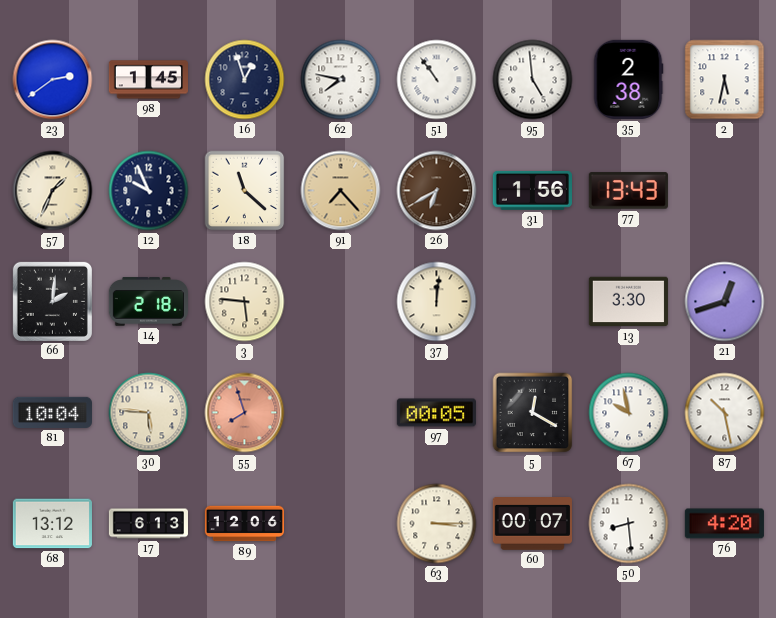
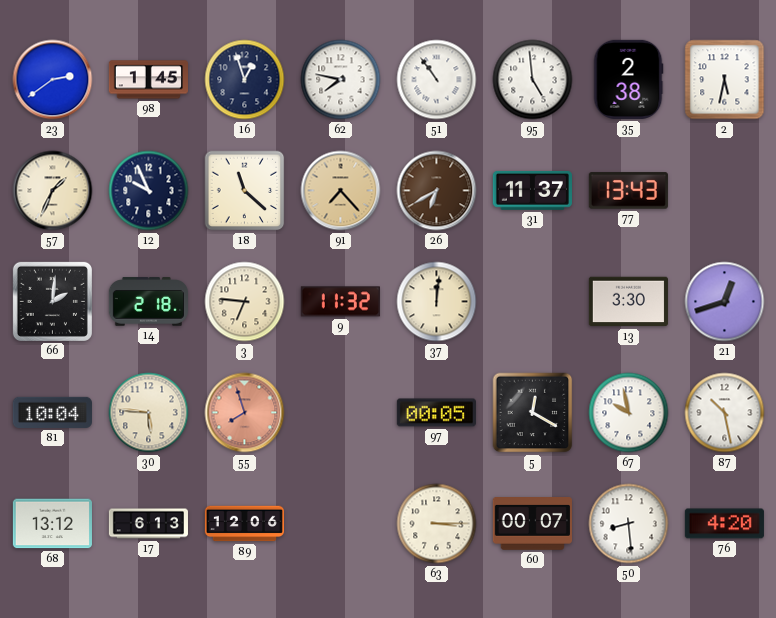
31: 1:56 -> 11:37
3: 5:46 -> 6:46
9: none -> 11:32
